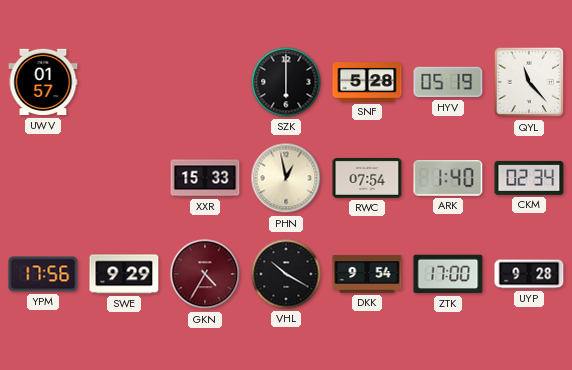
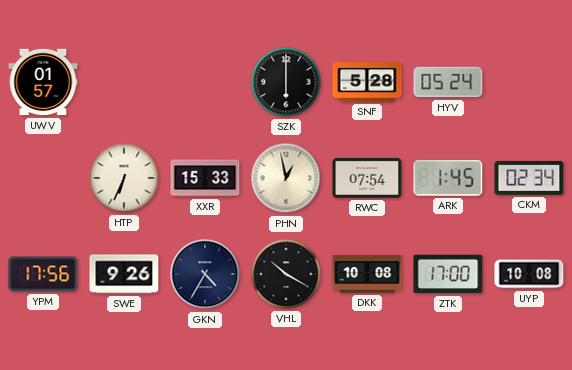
HYV: 05:19 -> 05:24
QYL: 11:23 -> none
HTP: none -> 6:34
ARK: 1:40 -> 1:45
SWE: 9:29 -> 9:26
GKN dial: burgundy -> navy
DKK: 9:54 -> 10:08
UYP: 9:28 -> 10:08
